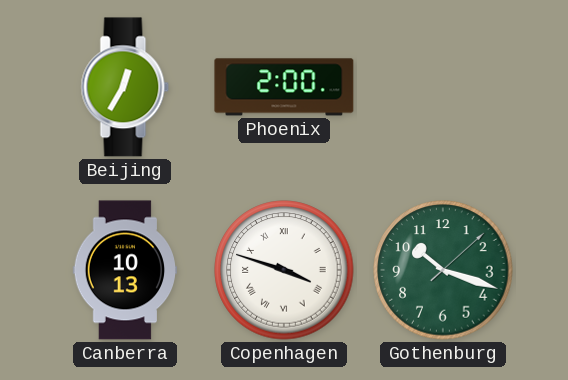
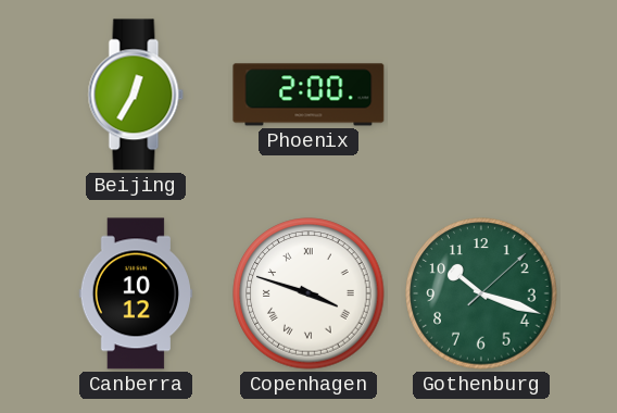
Canberra: 10:13 -> 10:12
